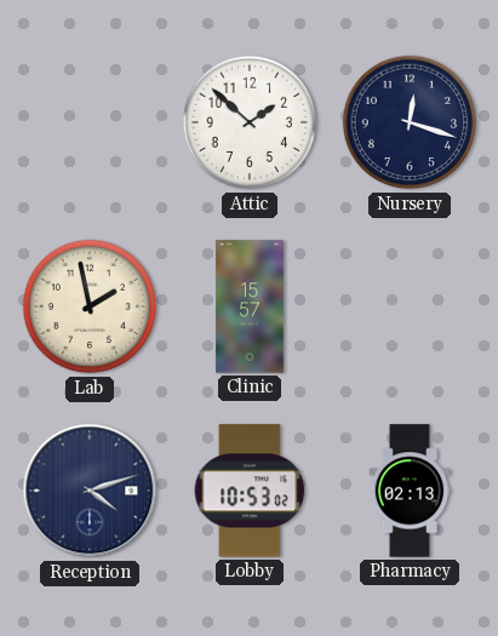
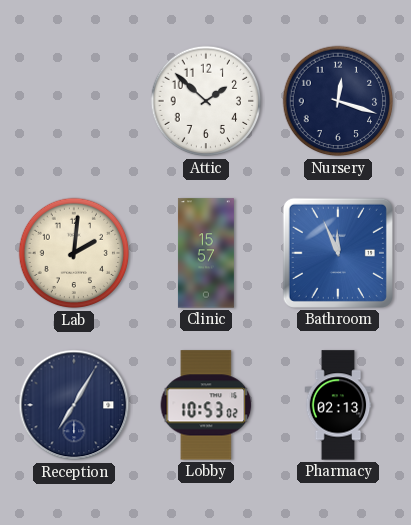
Lab: 1:58 -> 2:01
Bathroom: none -> 11:56
Reception: 4:12 -> 7:05
